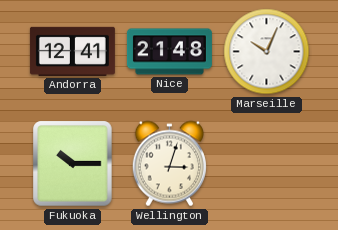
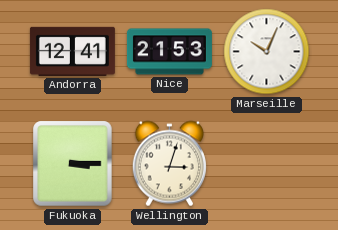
Nice: 21:48 -> 21:53
Fukuoka: 10:15 -> 3:15
